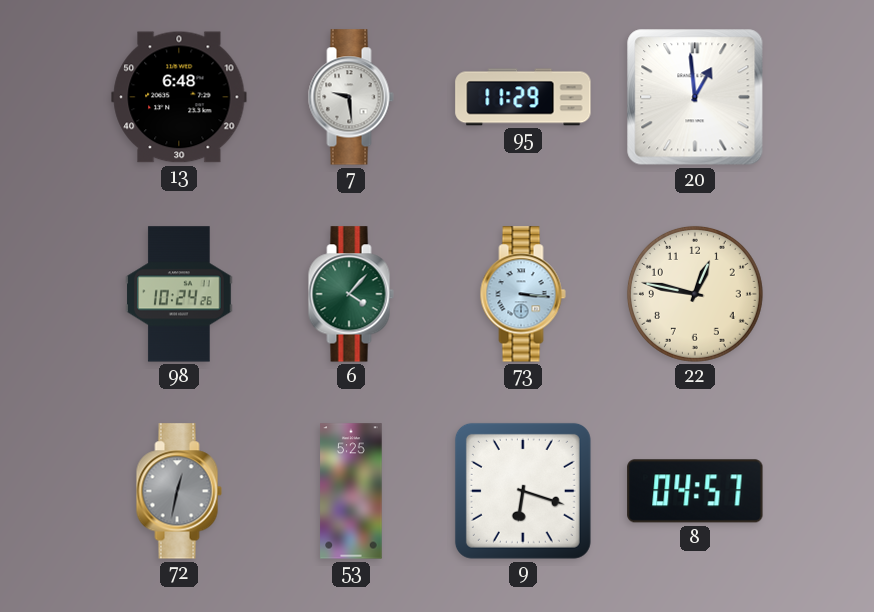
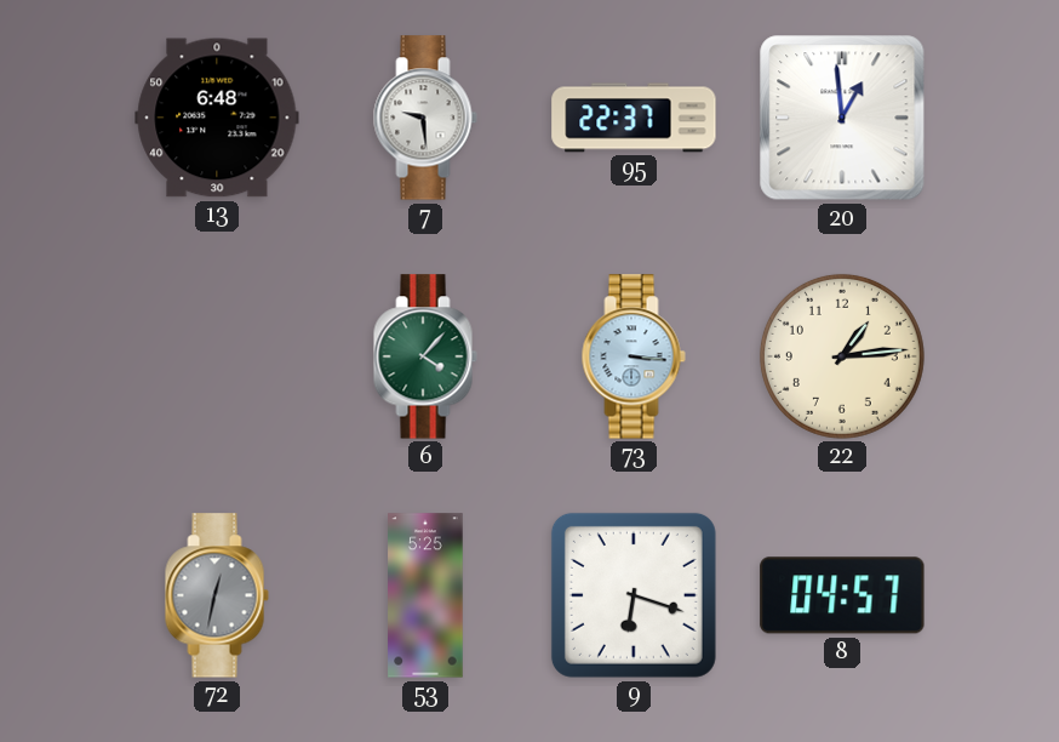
95: 11:29 -> 22:37
98: 10:24 -> none
22: 12:47 -> 1:14
